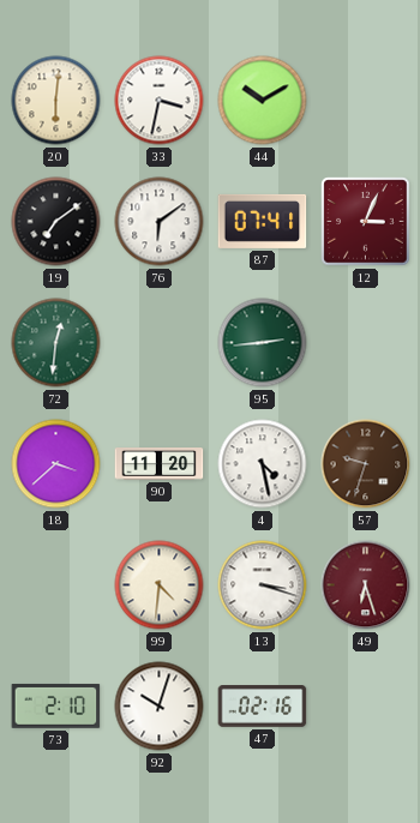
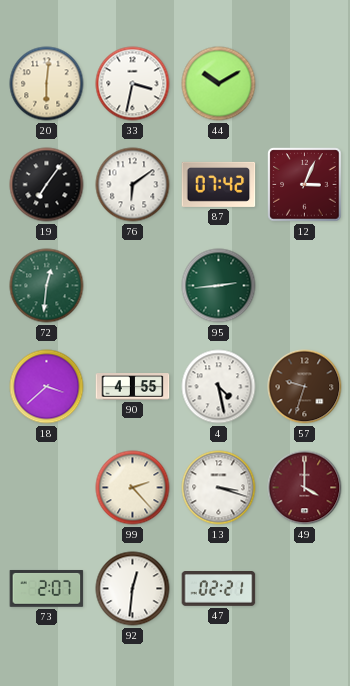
19: 7:09 -> 7:06
87: 07:41 -> 07:42
90: 11:20 -> 4:55
99: 4:31 -> 2:23
49: 6:27 -> 4:00
73: 2:10 -> 2:07
92: 10:03 -> 12:31
47: 02:16 -> 02:21
